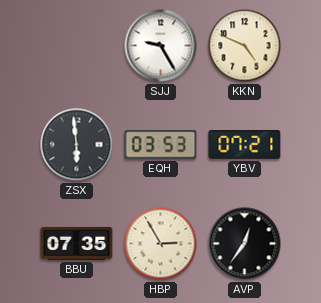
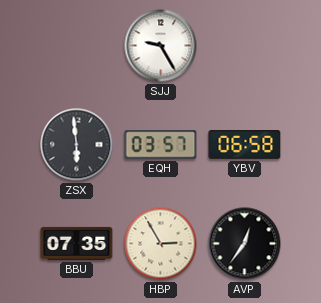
KKN: 4:49 -> none
EQH: 03:53 -> 03:57
YBV: 07:21 -> 06:58
